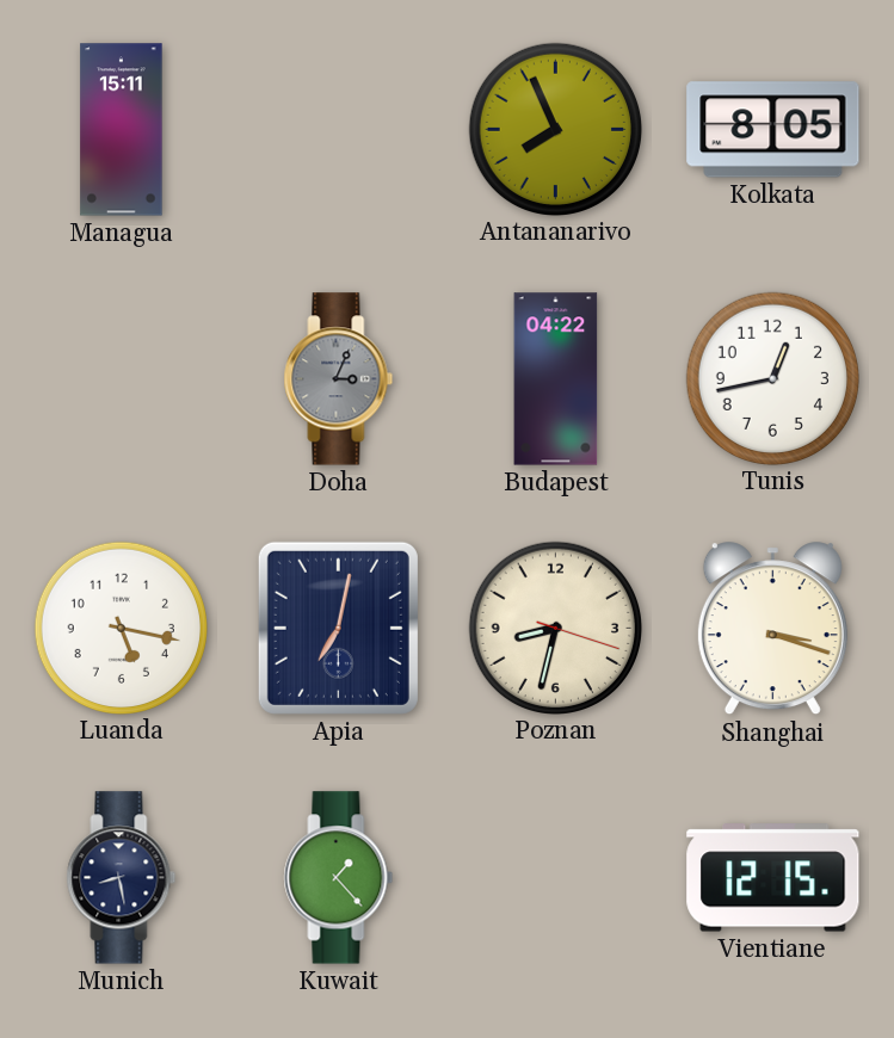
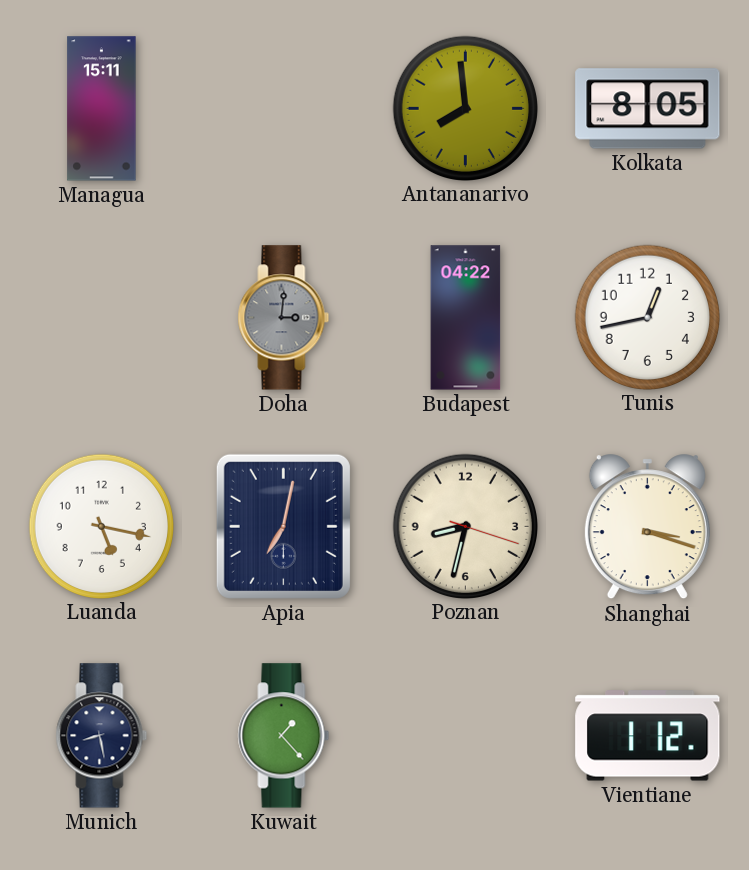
Antananarivo: 7:56 -> 7:59
Doha: 3:04 -> 3:01
Vientiane: 12:15 -> 1:12
